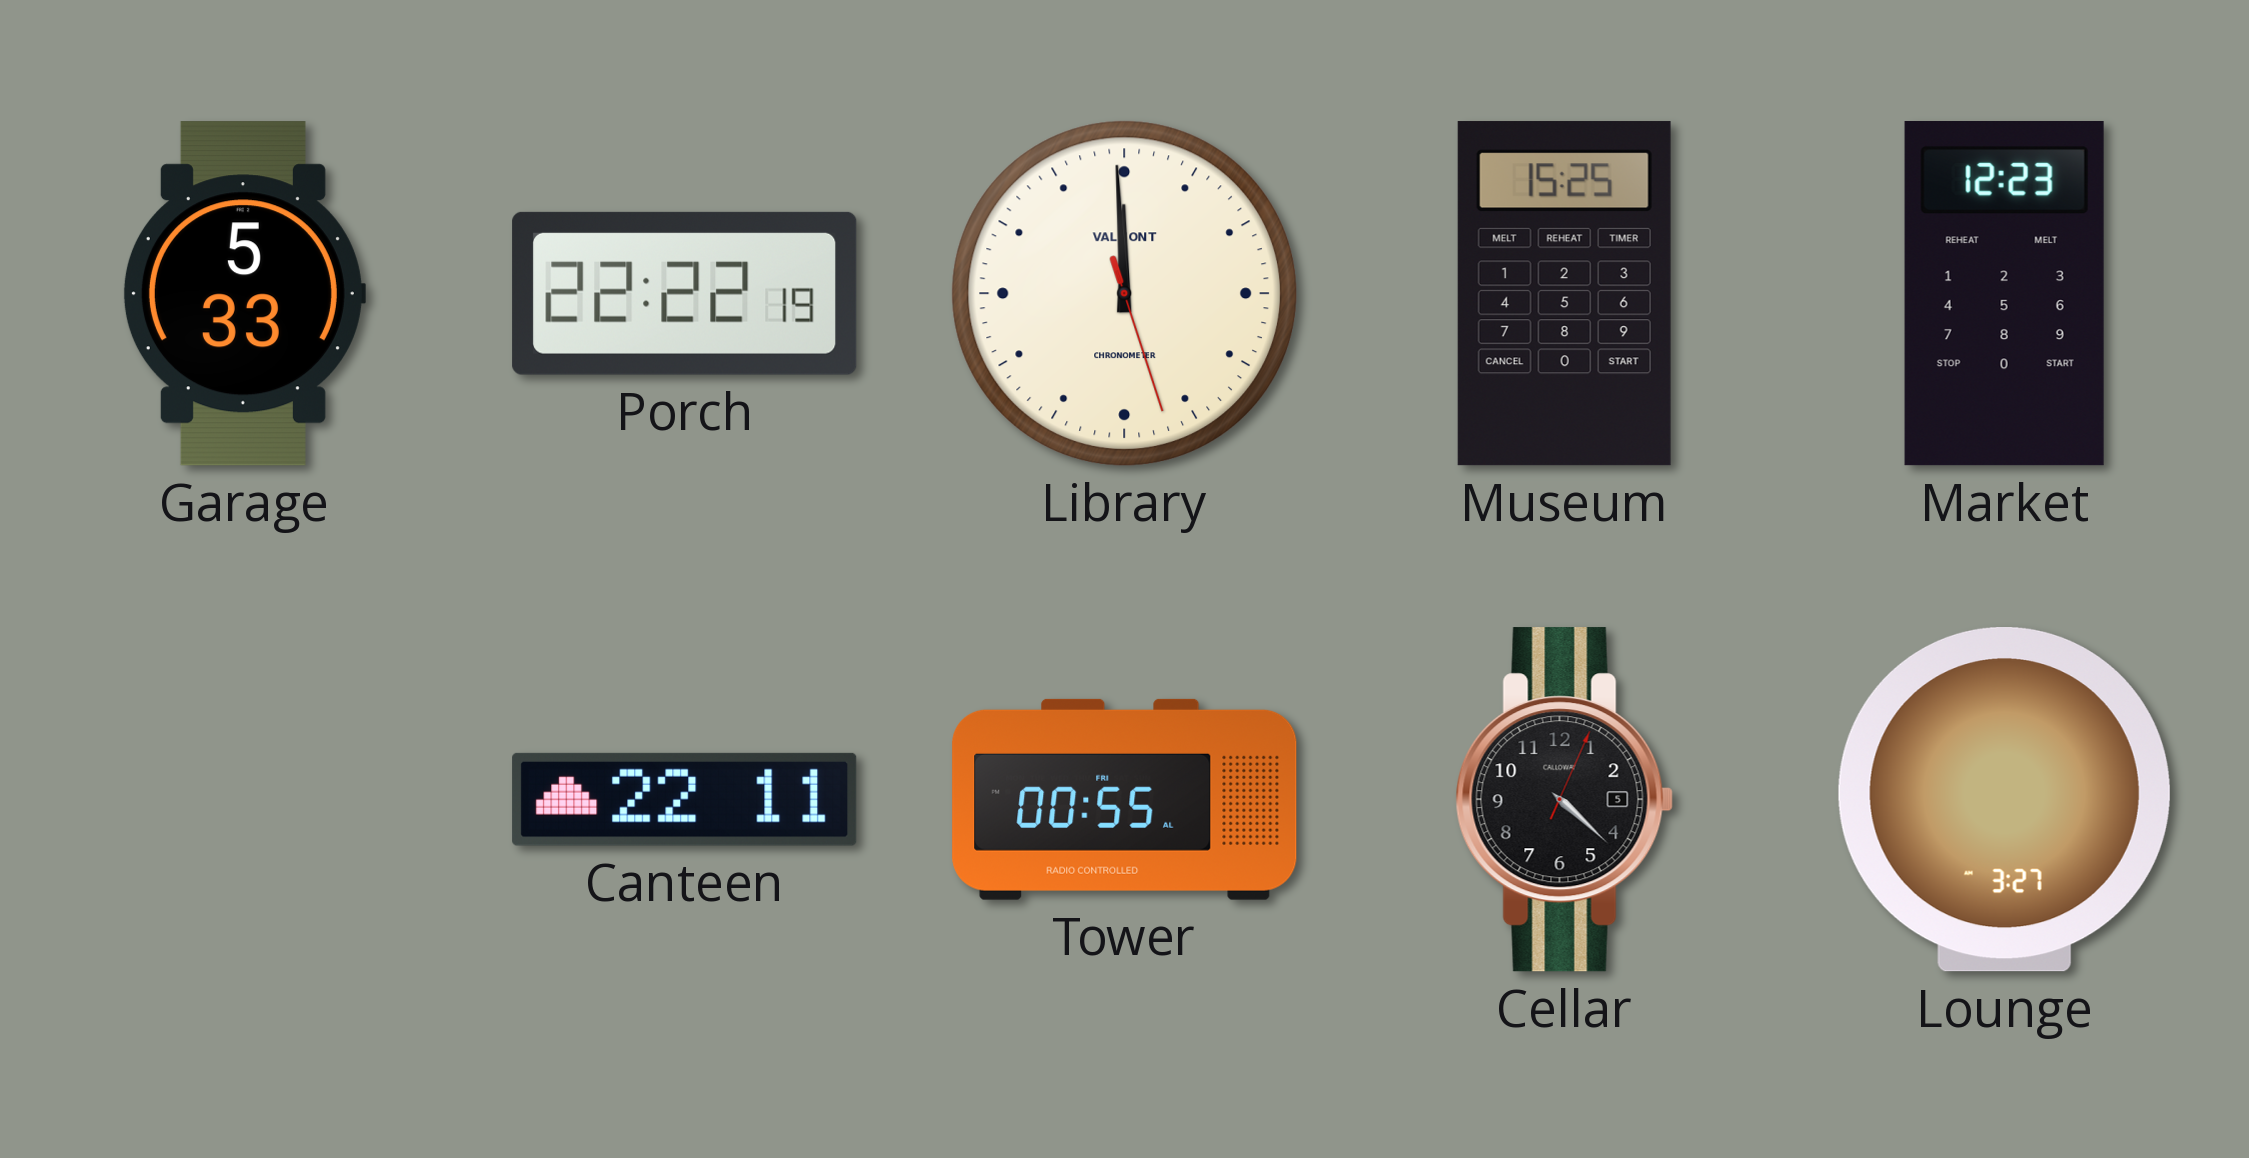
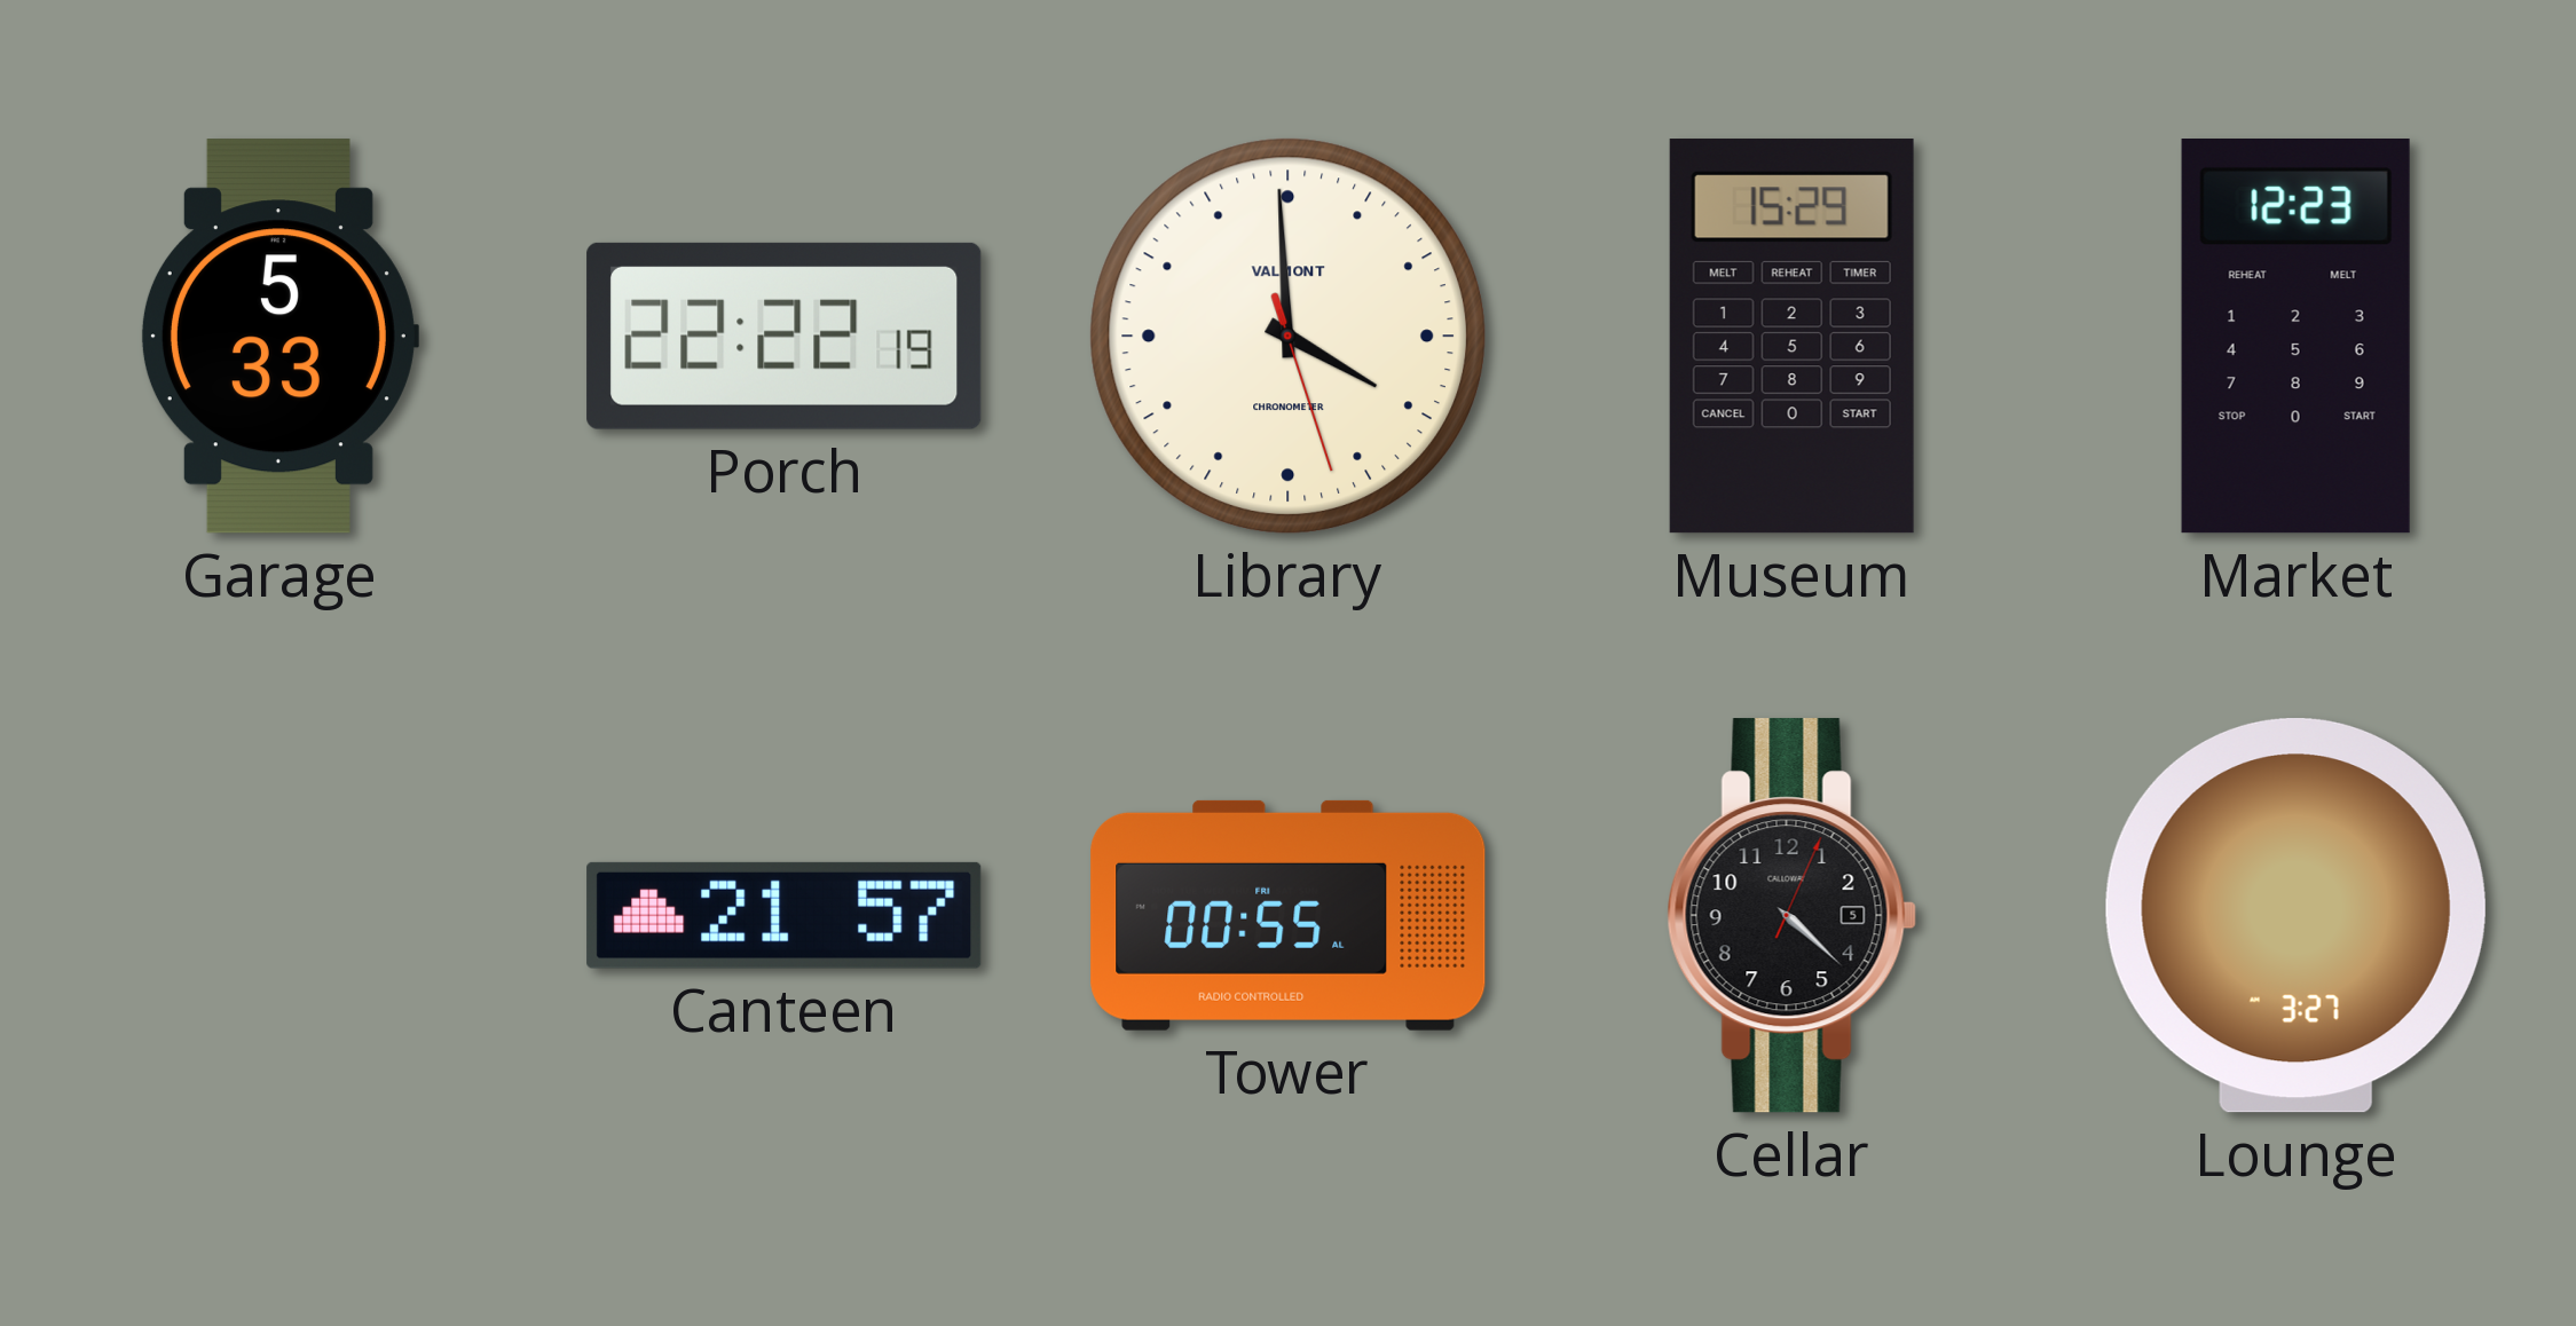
Library: 11:59 -> 3:59
Museum: 15:25 -> 15:29
Canteen: 22:11 -> 21:57
